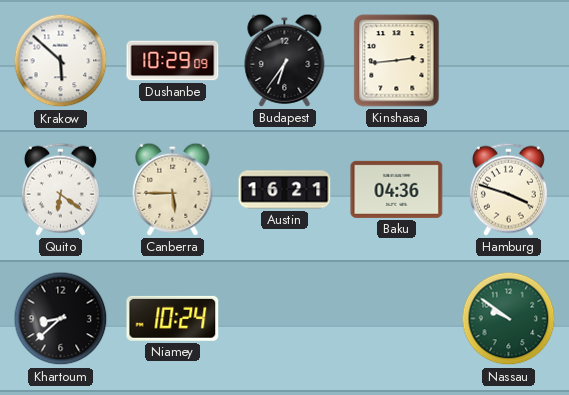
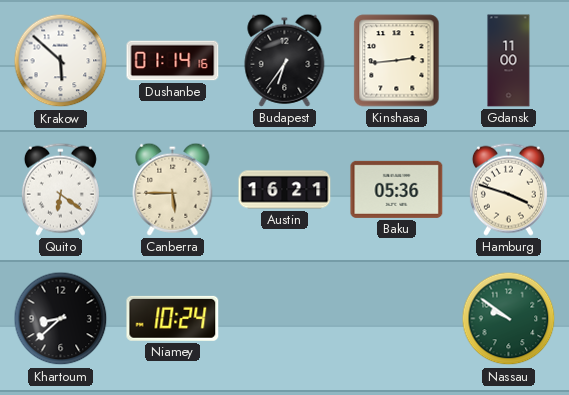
Dushanbe: 10:29 -> 01:14
Gdansk: none -> 11:00
Baku: 04:36 -> 05:36
